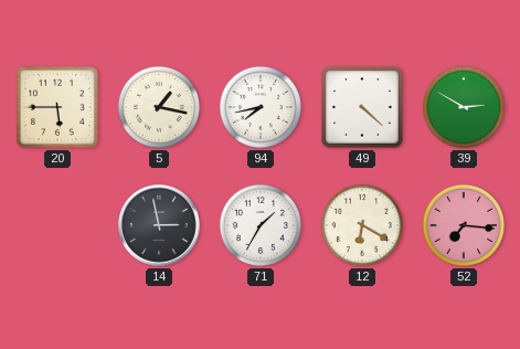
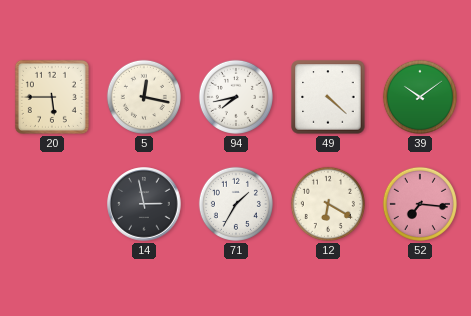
5: 1:17 -> 12:17
39: 2:50 -> 10:09
